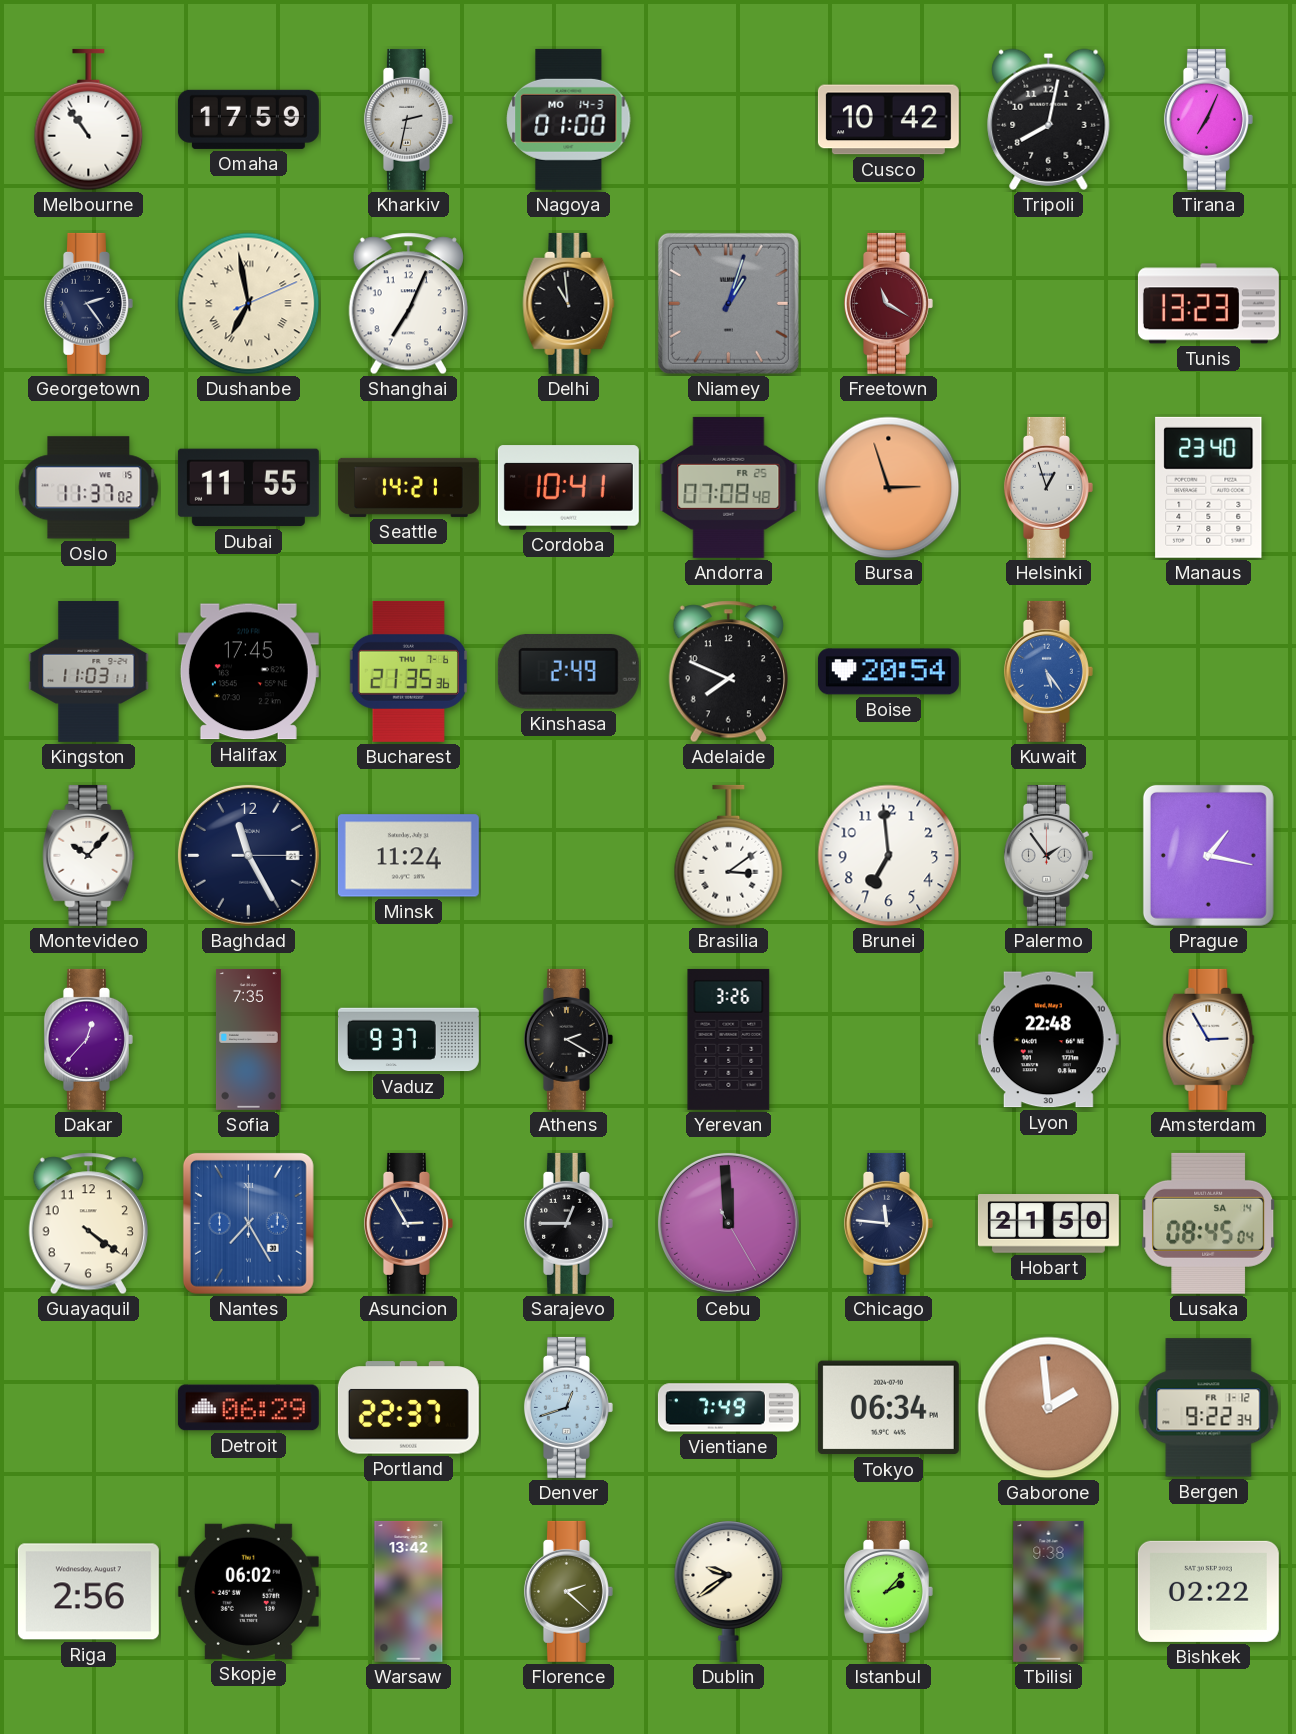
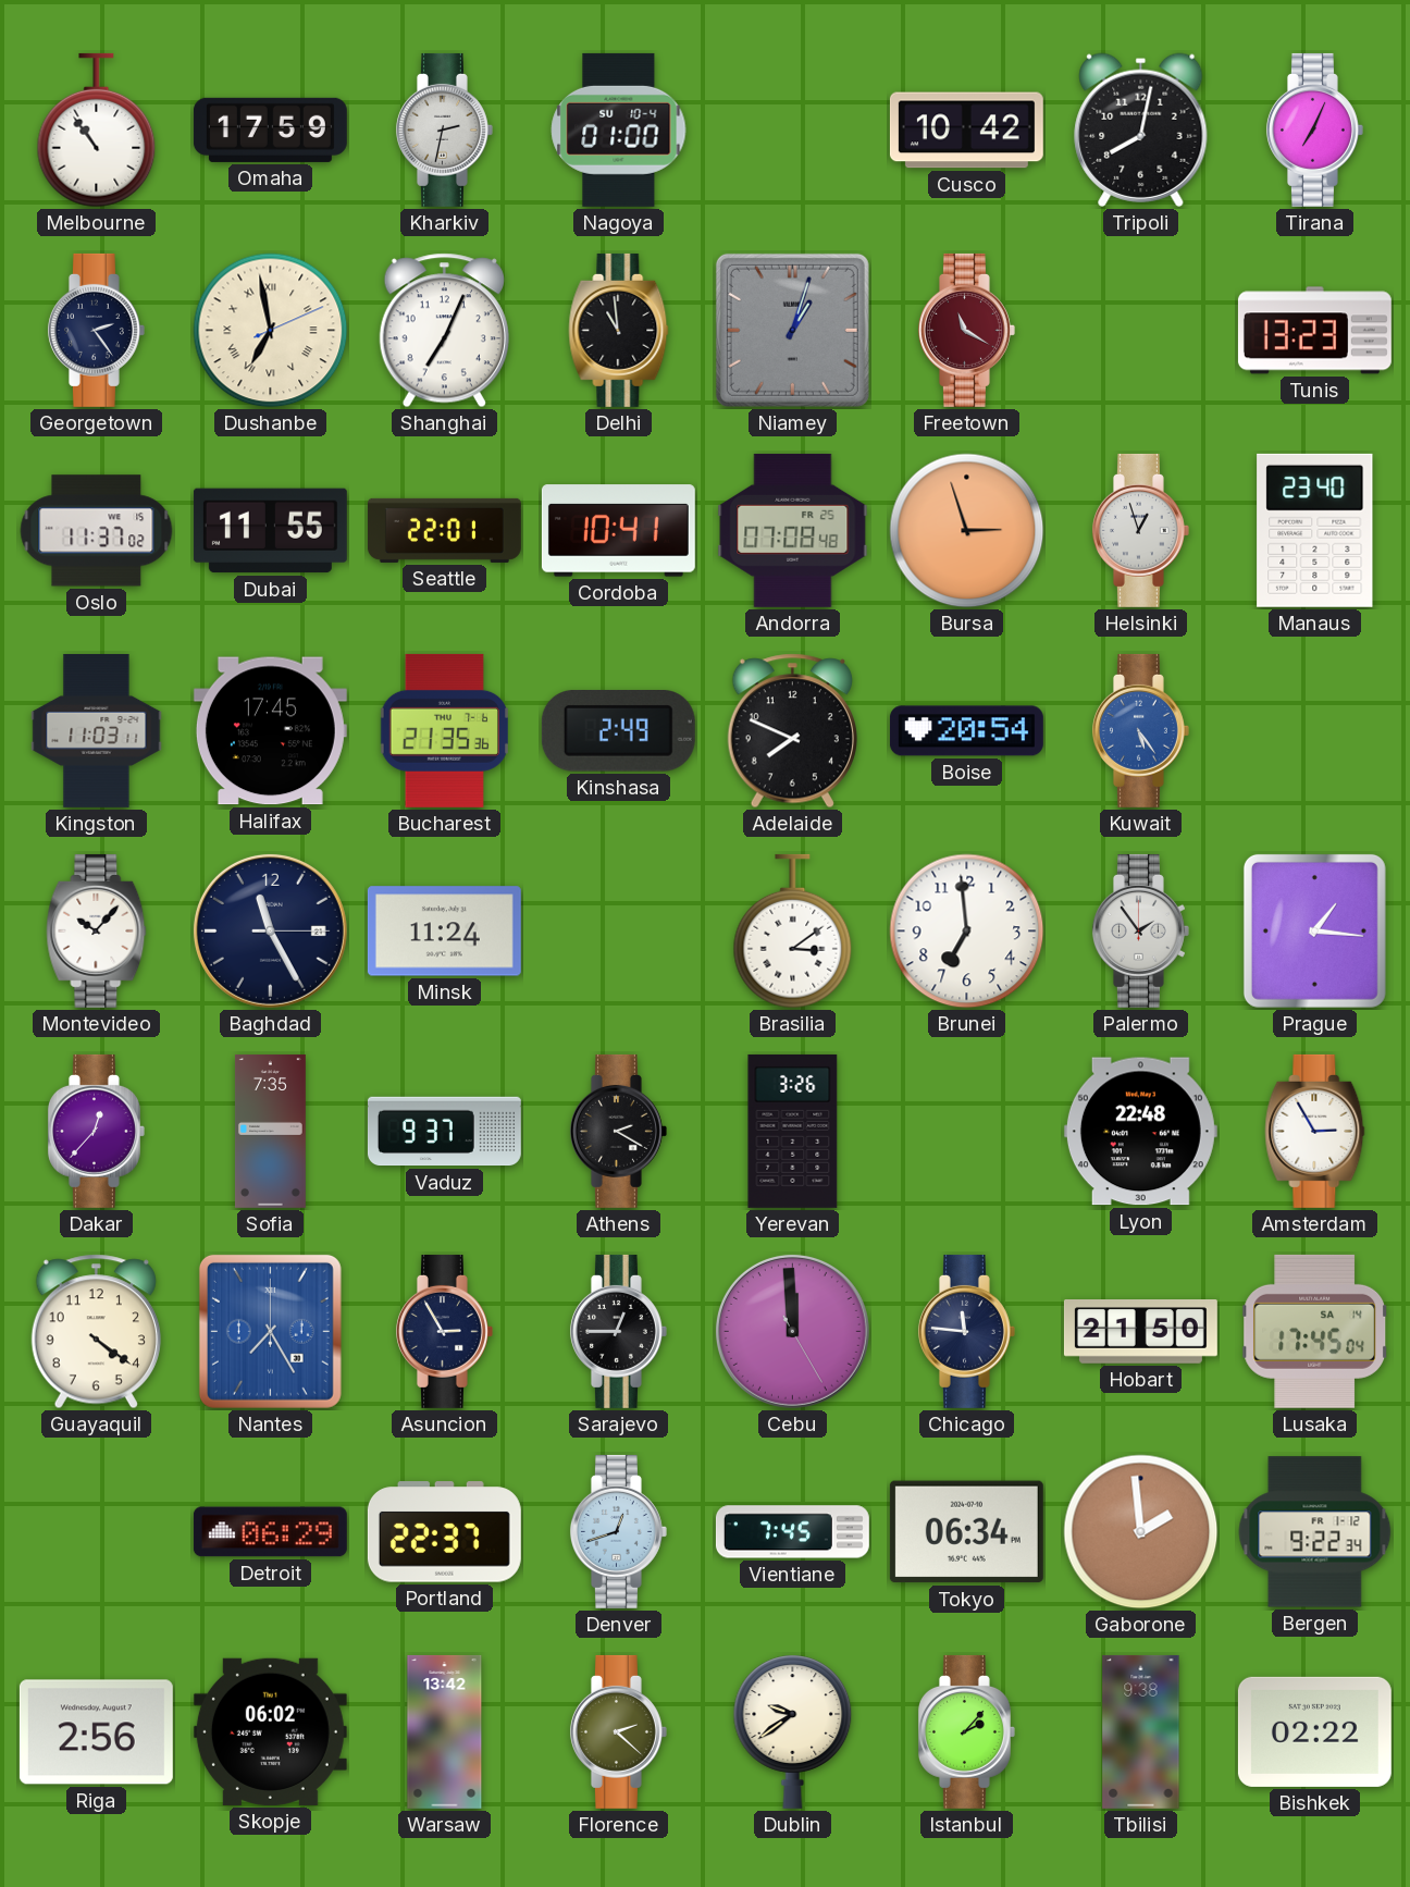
Nagoya date: MO 14-3 -> SU 10-4
Seattle: 14:21 -> 22:01
Prague: 1:17 -> 1:16
Lusaka: 08:45 -> 17:45
Vientiane: 7:49 -> 7:45
